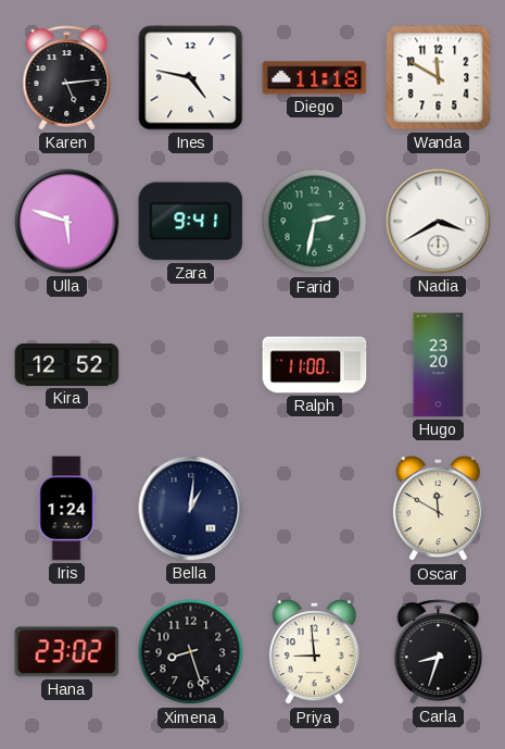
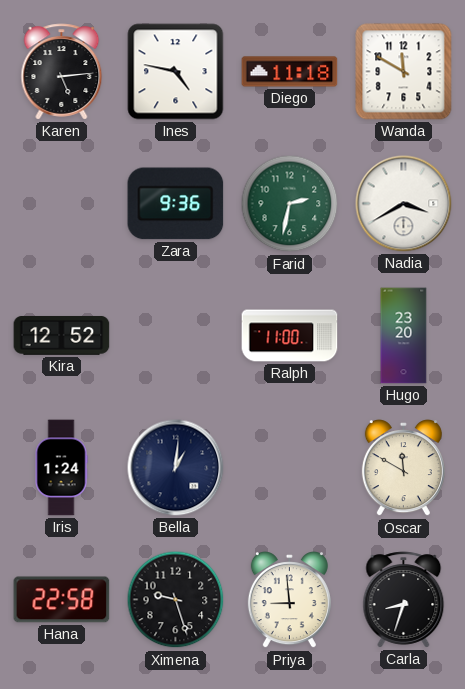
Ulla: 5:48 -> none
Zara: 9:41 -> 9:36
Hana: 23:02 -> 22:58
Ximena: 8:27 -> 9:27
